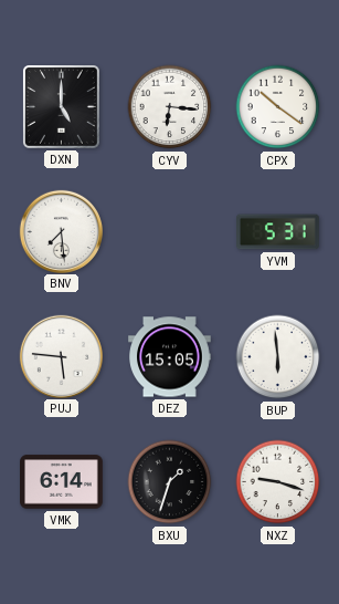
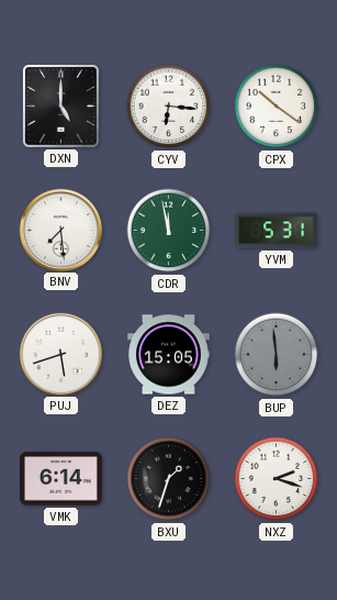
CDR: none -> 11:58
PUJ: 5:46 -> 5:42
BUP dial: white -> grey
NXZ: 9:18 -> 2:18
